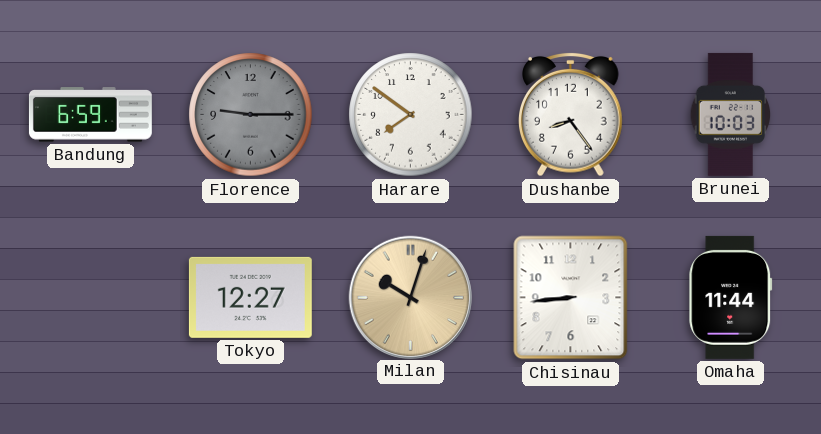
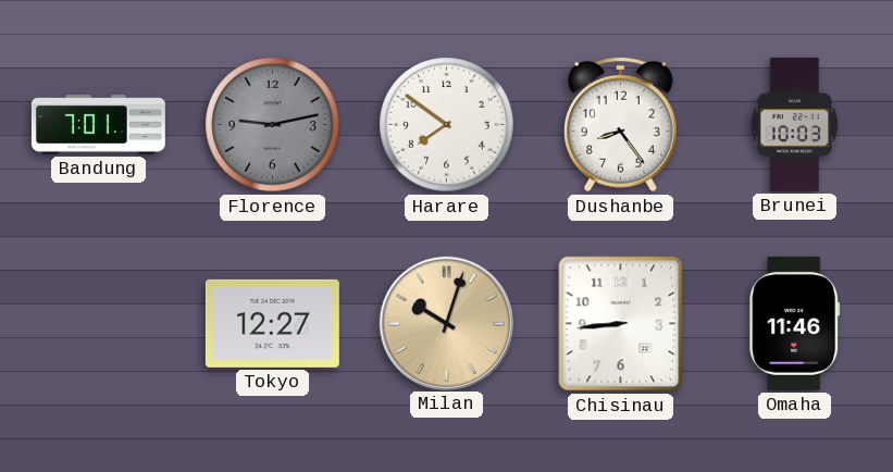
Bandung: 6:59 -> 7:01
Florence: 9:15 -> 9:13
Omaha: 11:44 -> 11:46
